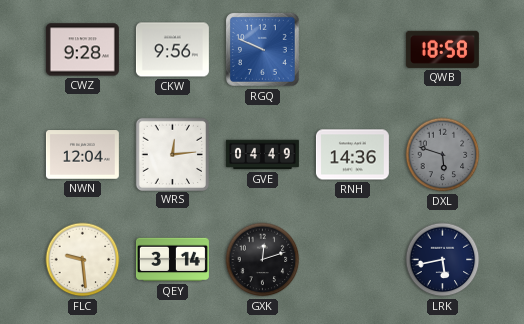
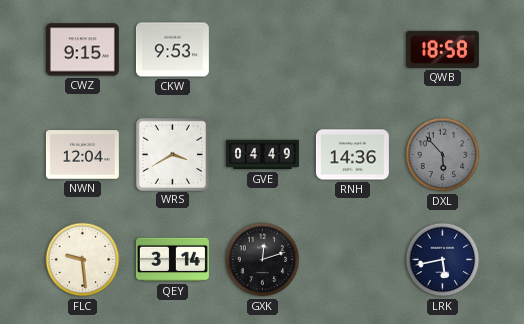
CWZ: 9:28 -> 9:15
CKW: 9:56 -> 9:53
RGQ: 9:49 -> none
WRS: 12:14 -> 3:40
DXL: 5:48 -> 5:53
